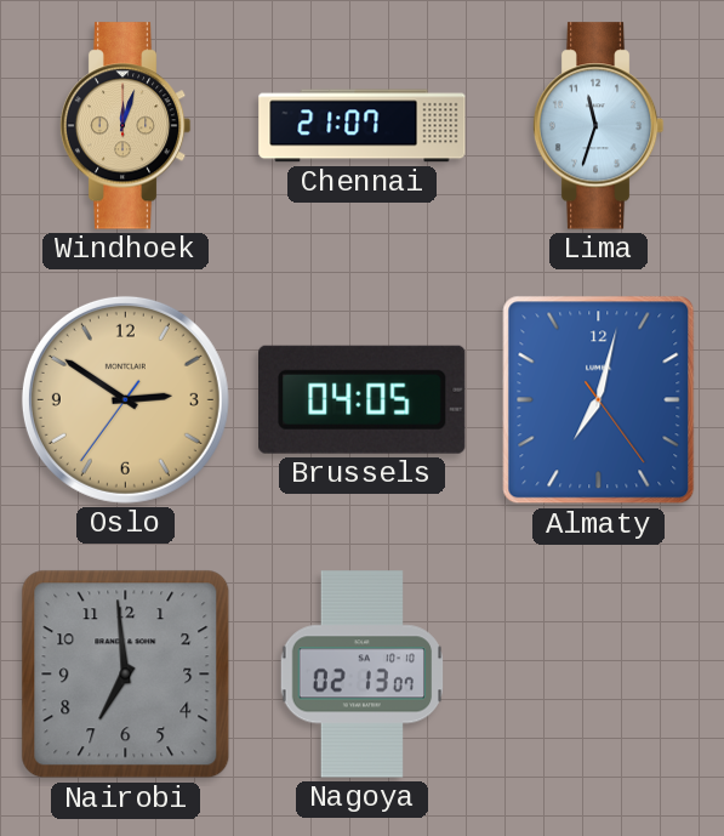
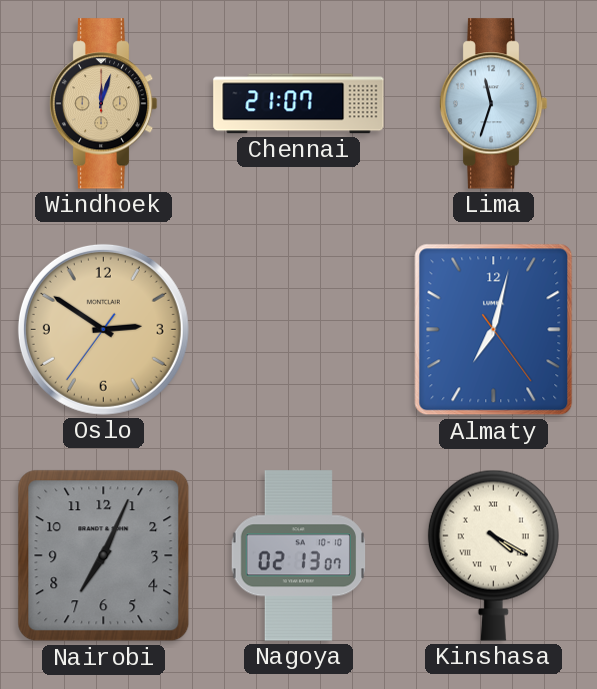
Brussels: 04:05 -> none
Nairobi: 6:59 -> 7:04
Kinshasa: none -> 4:20
